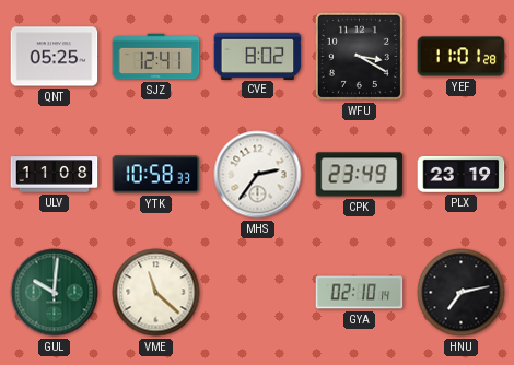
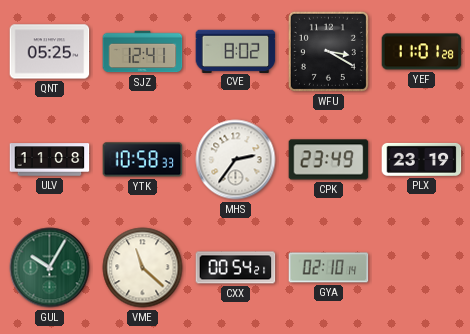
GUL: 10:01 -> 10:05
CXX: none -> 00:54
HNU: 7:13 -> none
